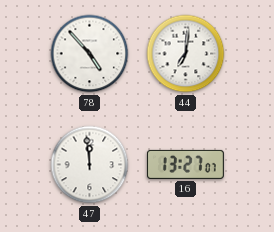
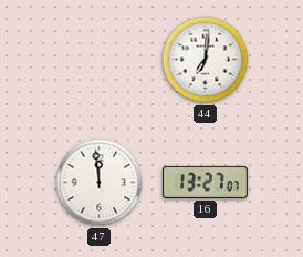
78: 4:53 -> none
